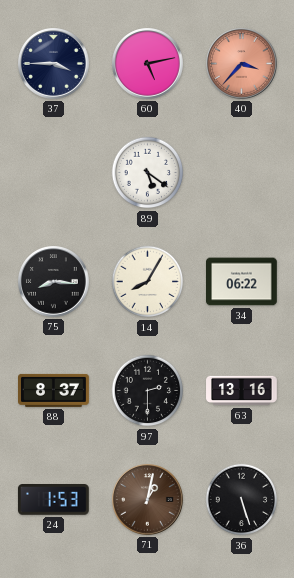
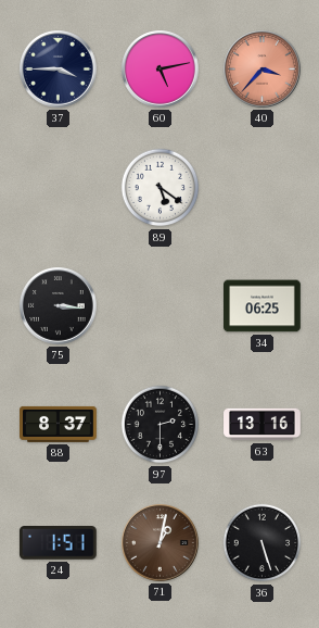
75: 8:16 -> 3:16
14: 8:05 -> none
34: 06:22 -> 06:25
24: 1:53 -> 1:51
